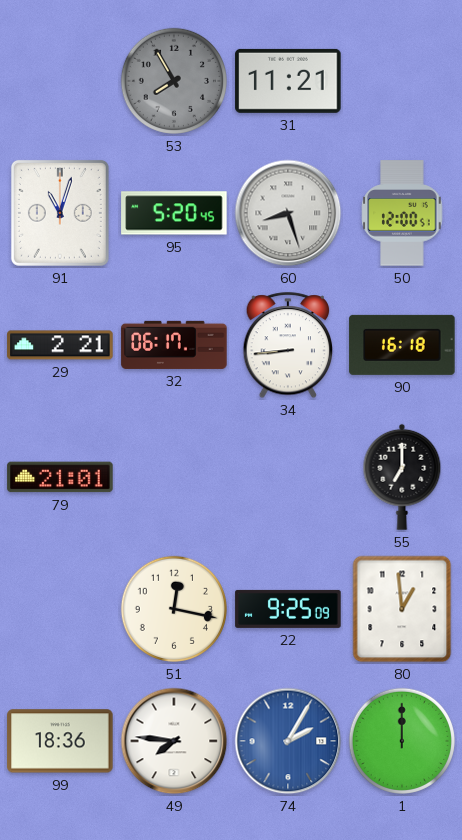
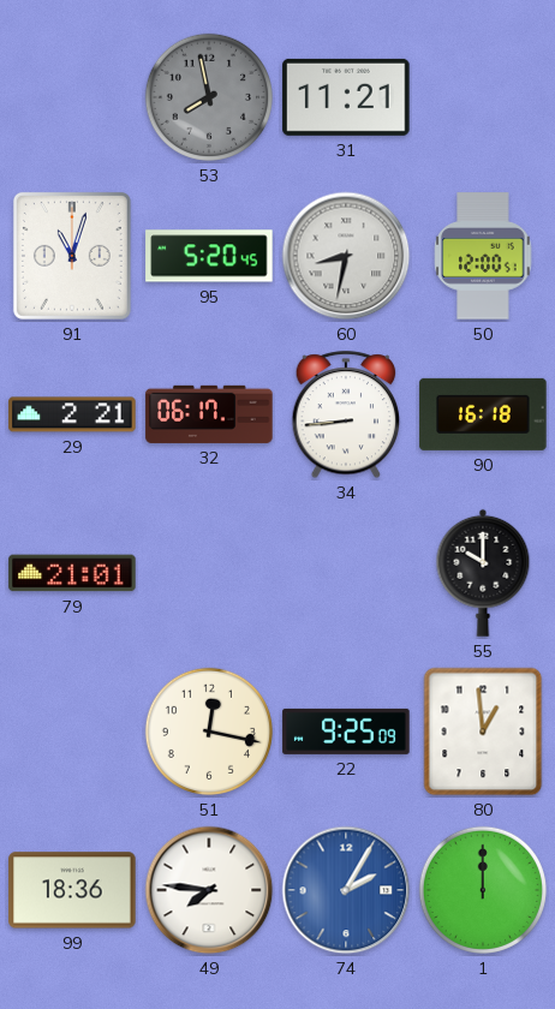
53: 7:55 -> 7:58
60: 8:27 -> 8:32
55: 7:00 -> 10:00
